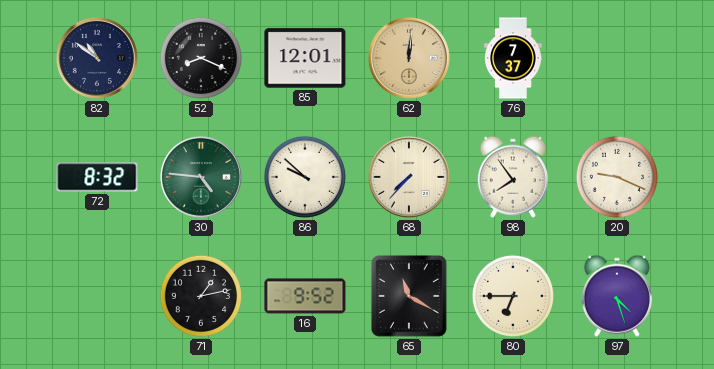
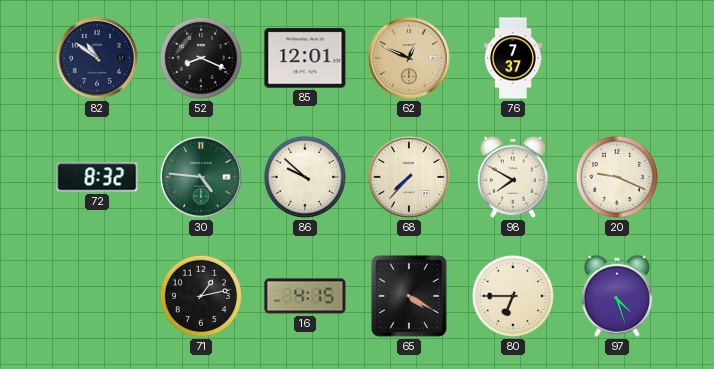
62: 12:01 -> 12:49
98: 7:54 -> 7:50
16: 9:52 -> 4:15
65: 11:20 -> 4:20
